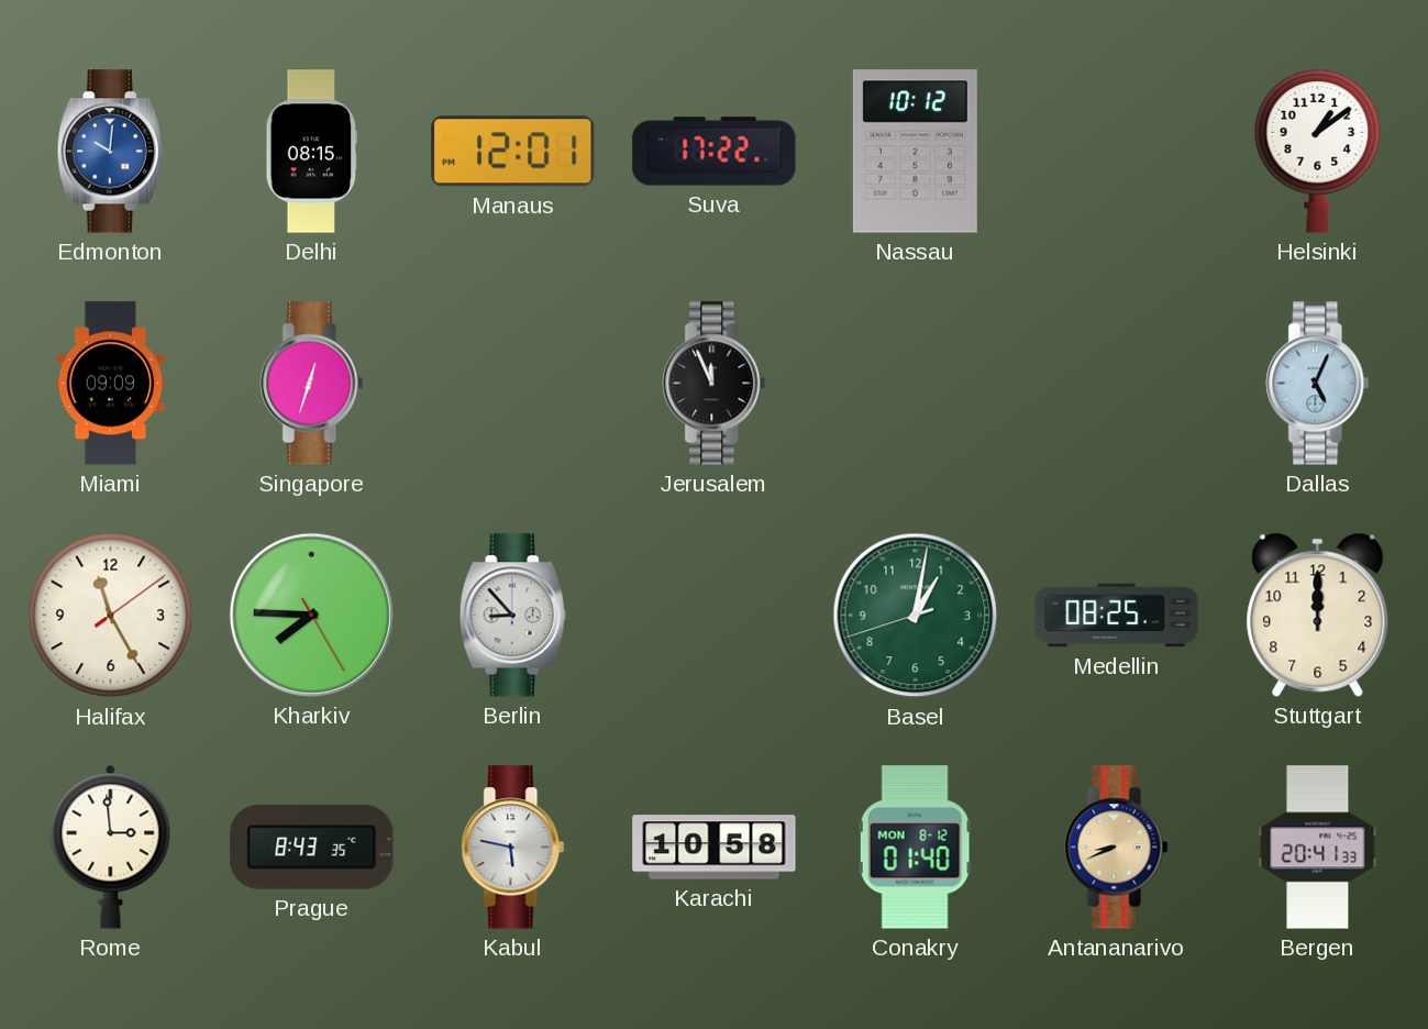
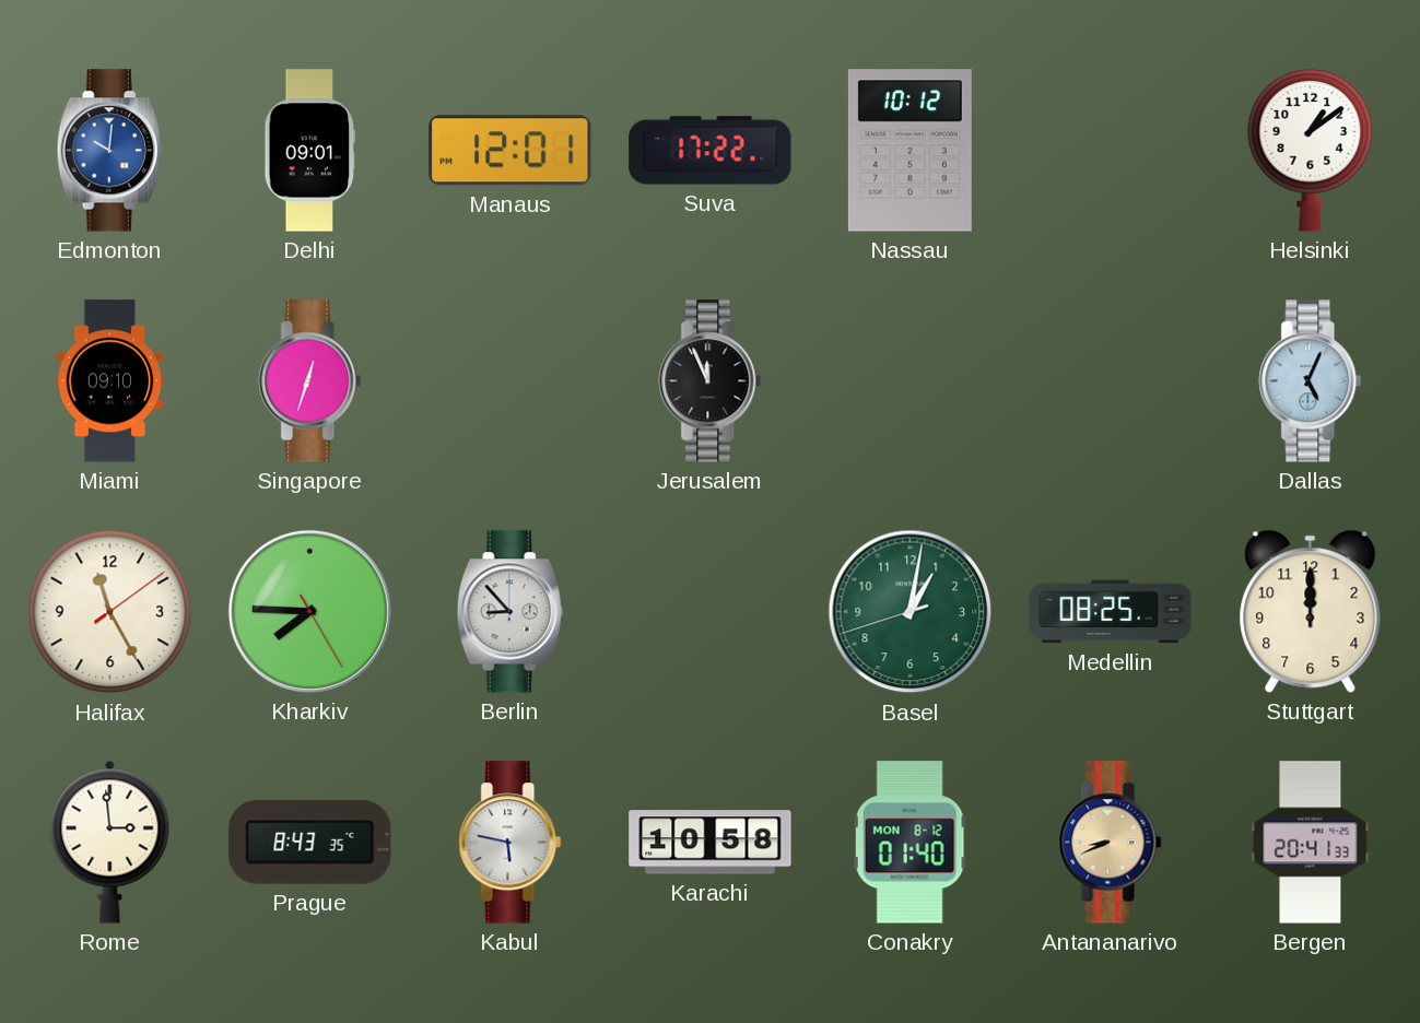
Delhi: 08:15 -> 09:01
Miami: 09:09 -> 09:10
